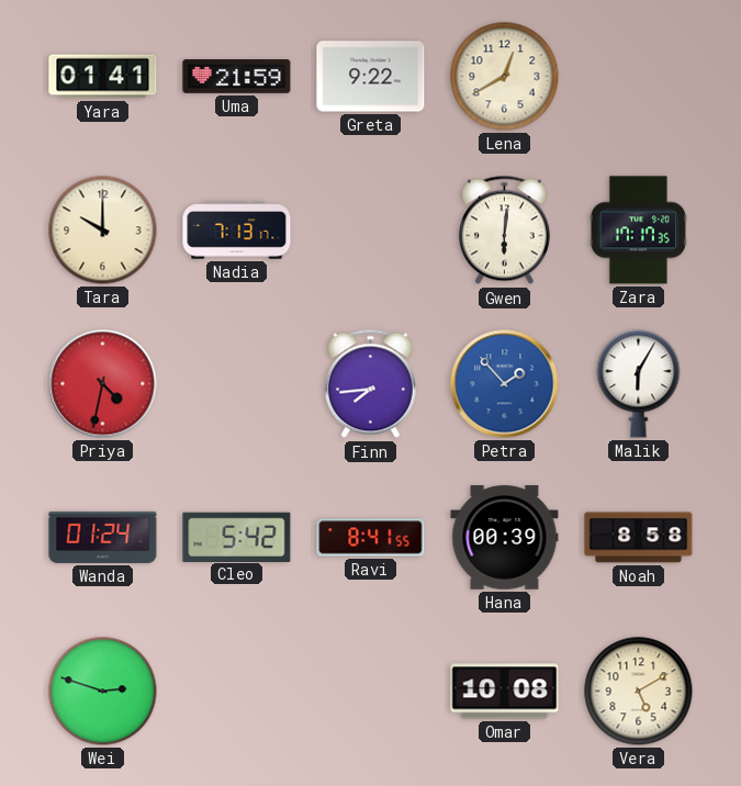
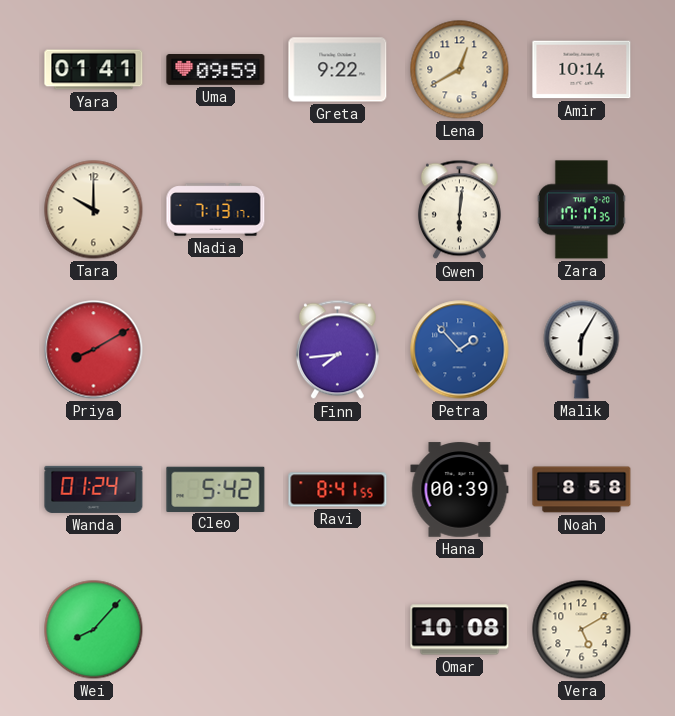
Uma: 21:59 -> 09:59
Amir: none -> 10:14
Priya: 4:32 -> 8:10
Wei: 2:48 -> 8:07
